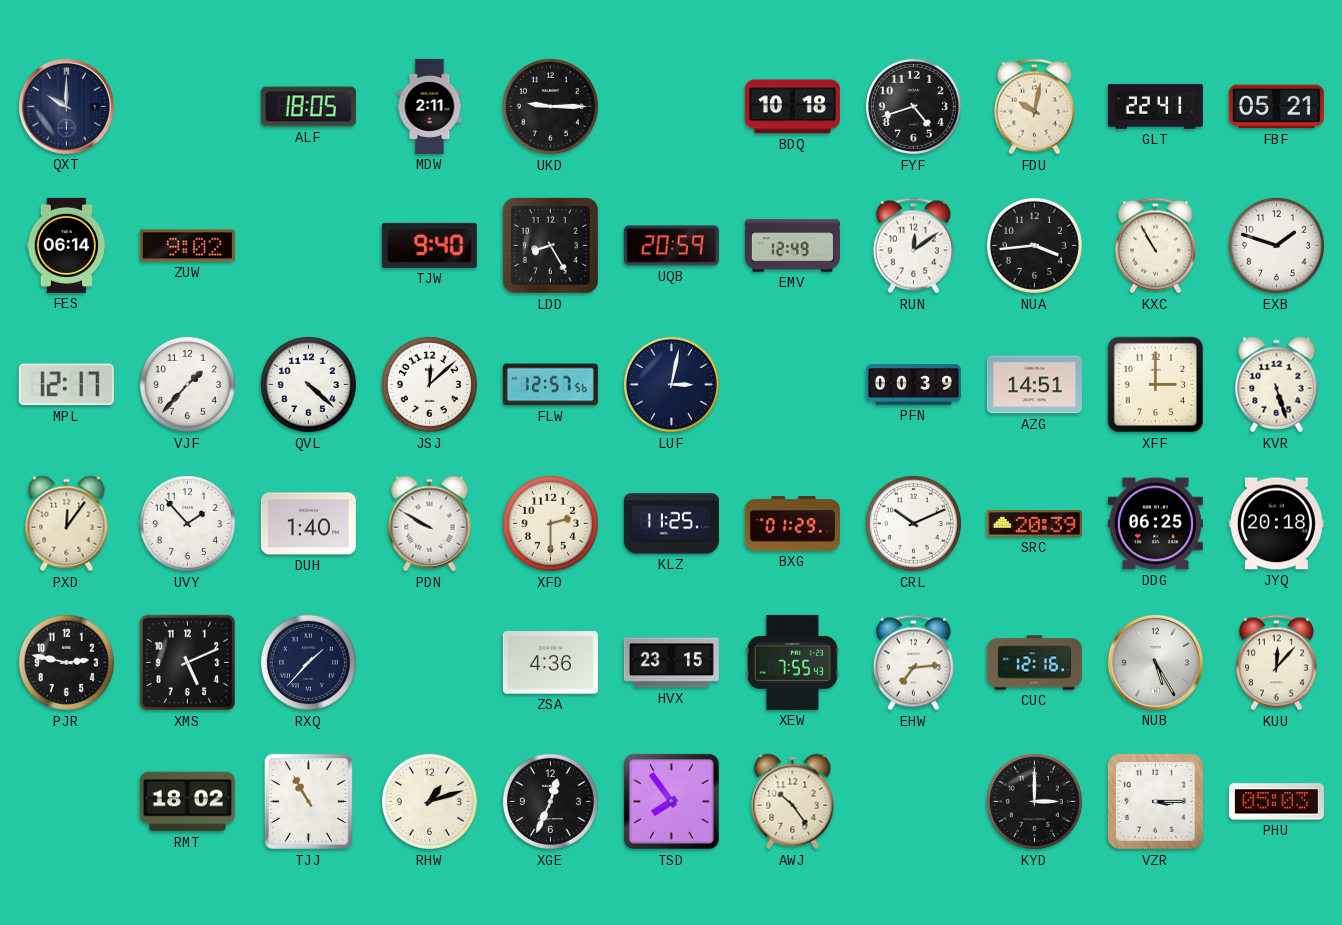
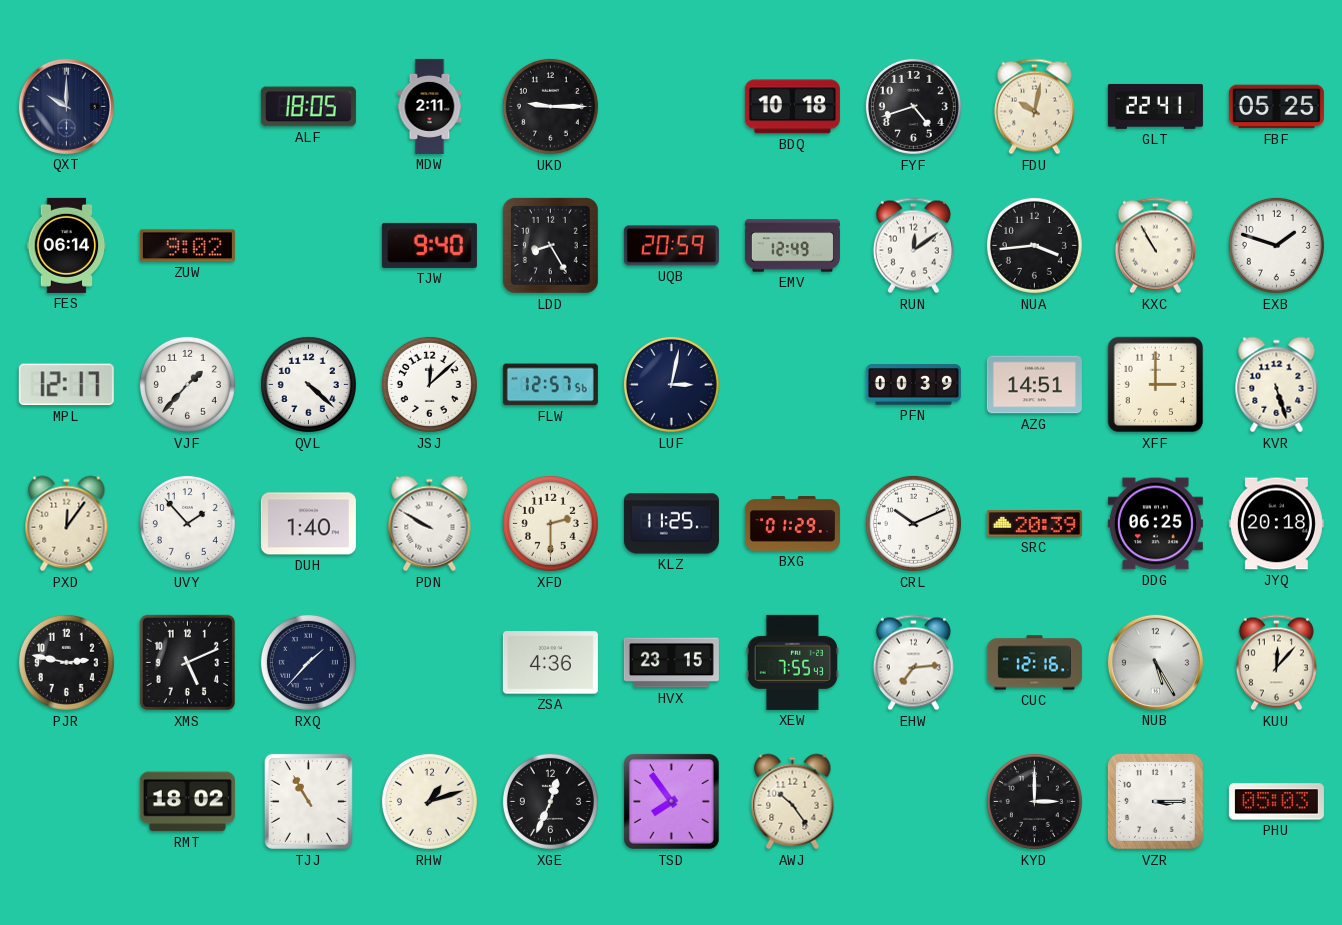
FBF: 05:21 -> 05:25
